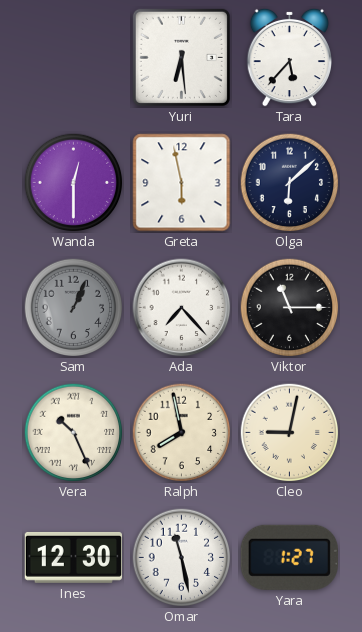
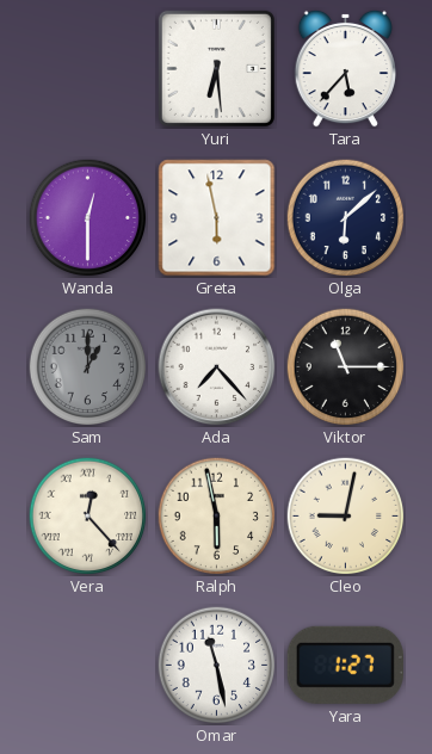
Sam: 1:04 -> 1:00
Vera: 10:26 -> 12:23
Ralph: 7:58 -> 5:58
Ines: 12:30 -> none
